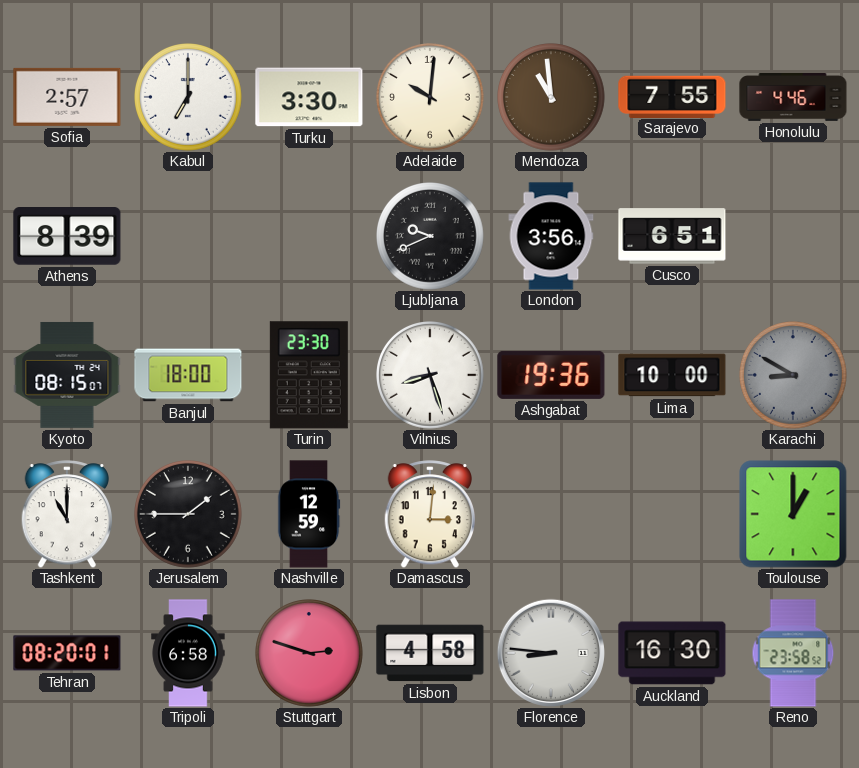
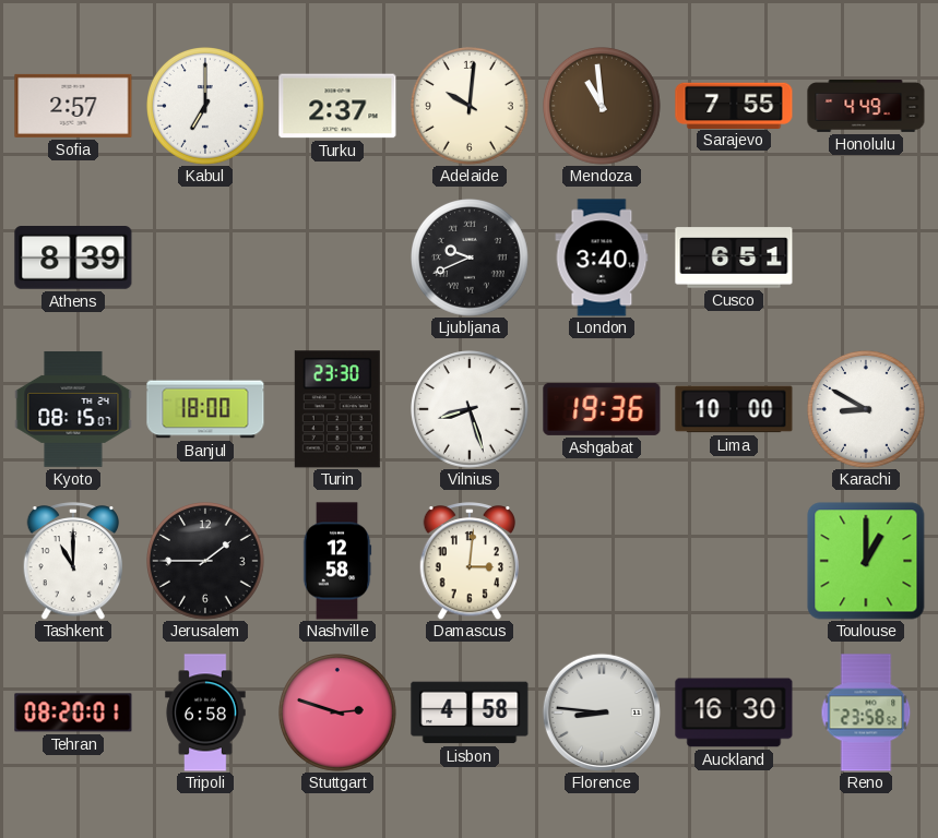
Turku: 3:30 -> 2:37
Honolulu: 4:46 -> 4:49
London: 3:56 -> 3:40
Karachi dial: grey -> white
Nashville: 12:59 -> 12:58
